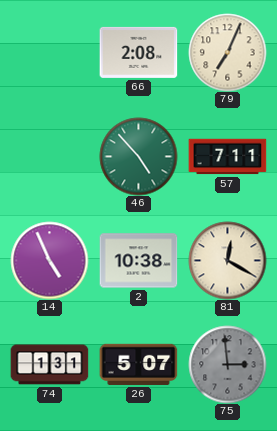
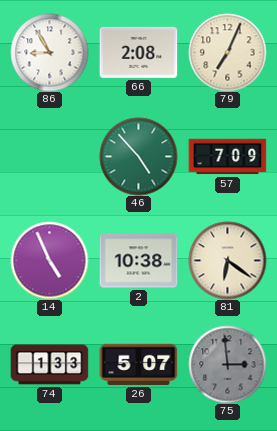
86: none -> 8:55
57: 7:11 -> 7:09
81: 12:20 -> 6:21
74: 1:31 -> 1:33
